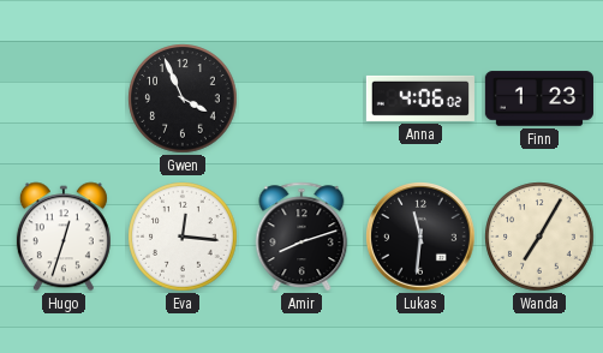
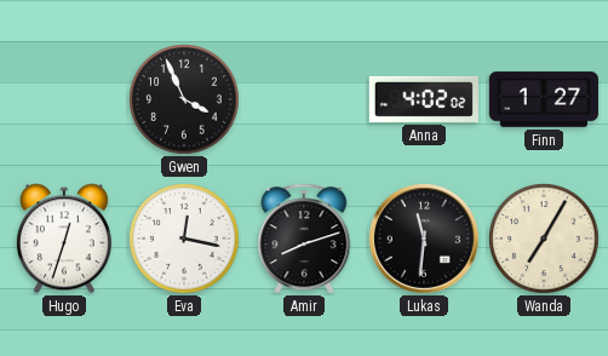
Anna: 4:06 -> 4:02
Finn: 1:23 -> 1:27
Eva: 12:16 -> 12:17
